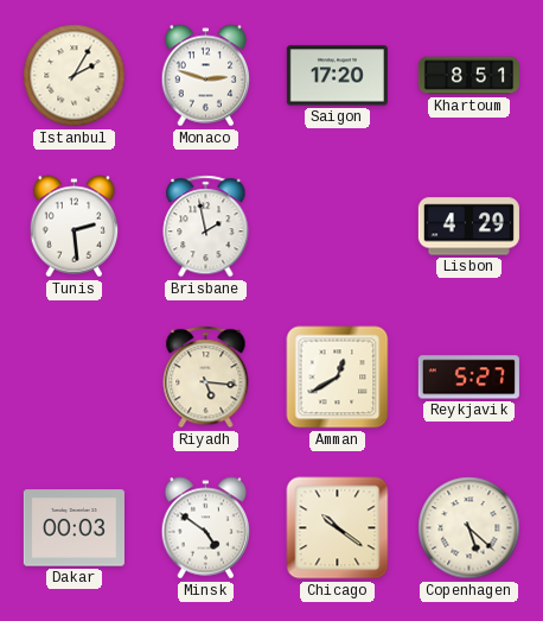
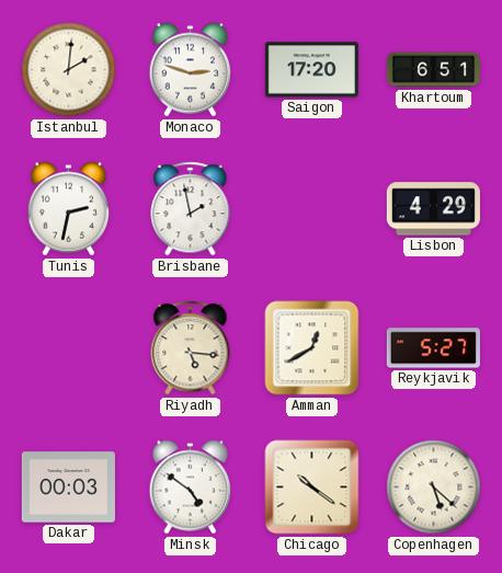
Istanbul: 2:05 -> 2:01
Khartoum: 8:51 -> 6:51
Tunis: 2:29 -> 2:32
